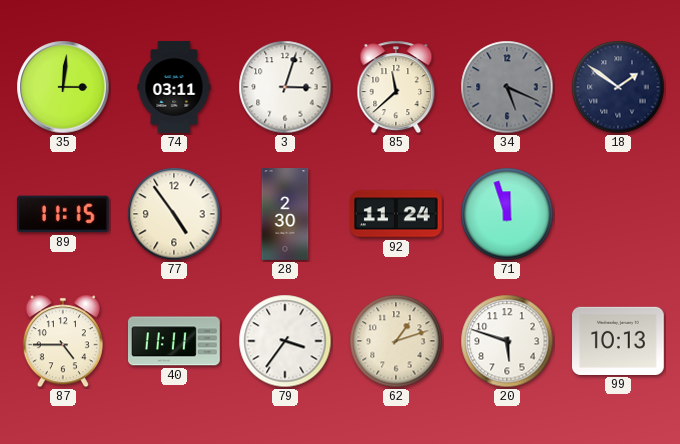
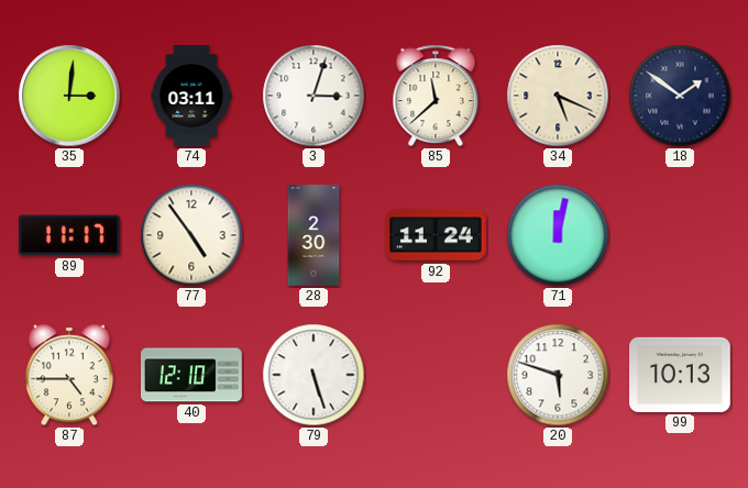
34 dial: grey -> cream
89: 11:15 -> 11:17
71: 11:57 -> 12:02
40: 11:11 -> 12:10
79: 3:36 -> 5:27
62: 1:12 -> none
